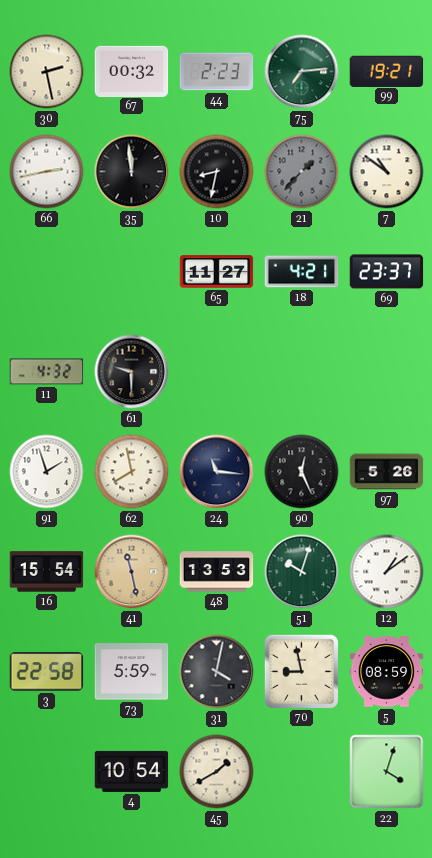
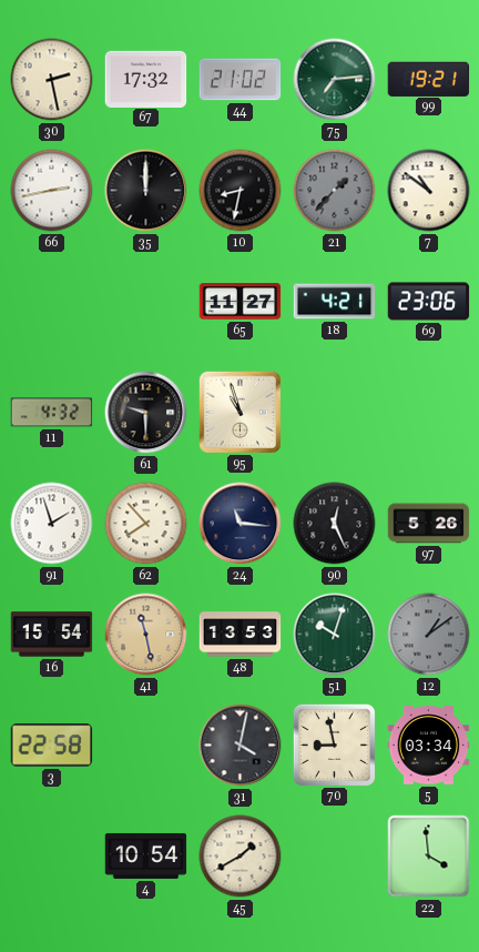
67: 00:32 -> 17:32
44: 2:23 -> 21:02
35: 11:59 -> 12:00
69: 23:37 -> 23:06
95: none -> 10:57
62: 7:58 -> 7:53
12 dial: white -> grey
73: 5:59 -> none
5: 08:59 -> 03:34
22: 4:03 -> 3:59
